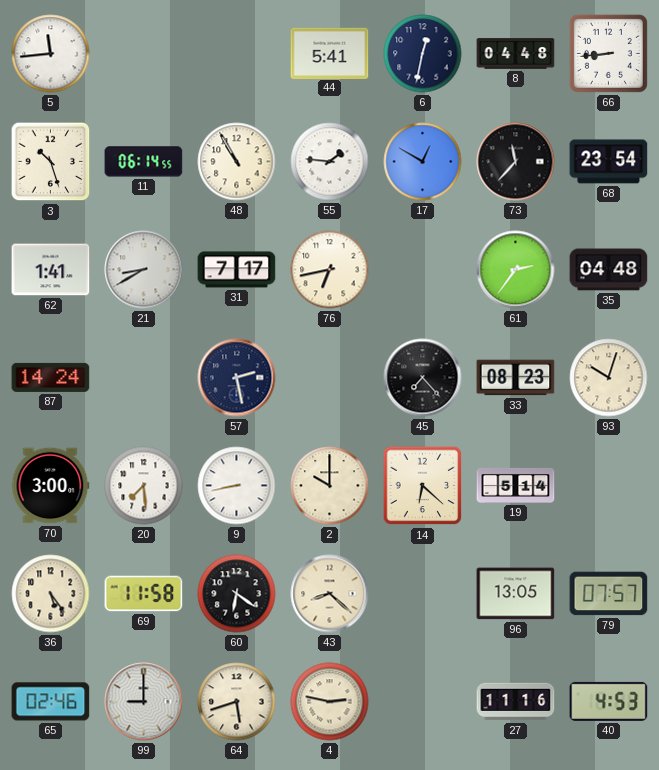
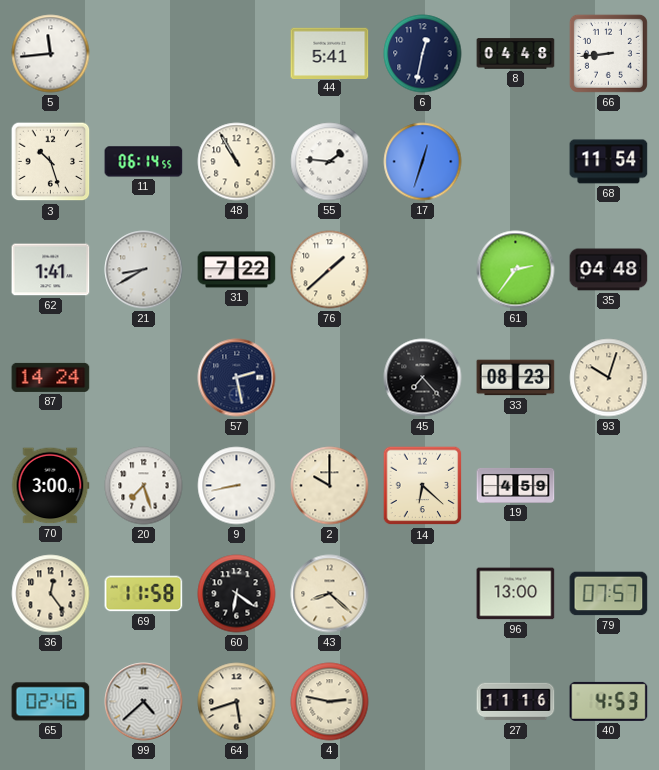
17: 12:50 -> 12:33
73: 11:37 -> none
68: 23:54 -> 11:54
31: 7:17 -> 7:22
76: 6:43 -> 1:38
20: 7:29 -> 7:27
19: 5:14 -> 4:59
36: 5:24 -> 12:24
96: 13:05 -> 13:00
99: 9:00 -> 4:38
